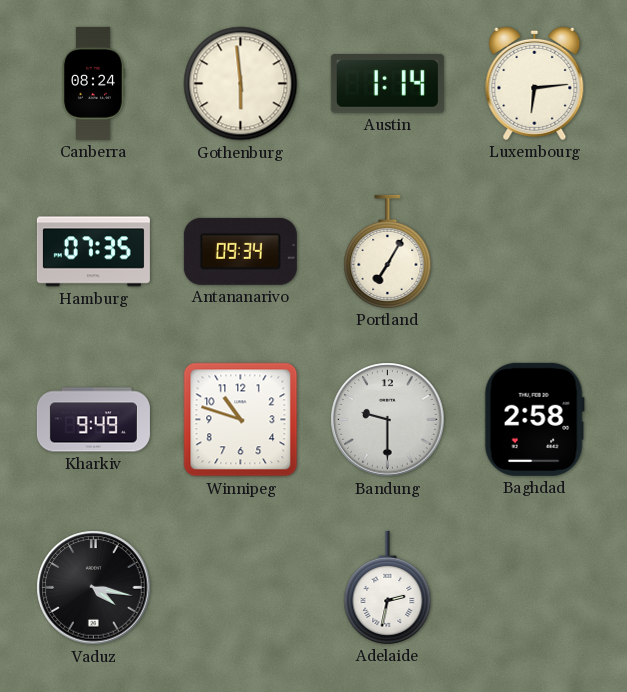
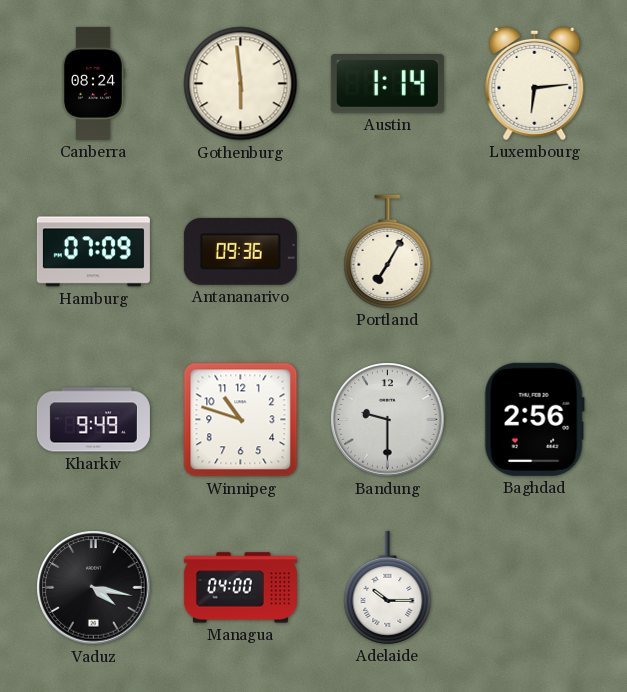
Hamburg: 07:35 -> 07:09
Antananarivo: 09:34 -> 09:36
Baghdad: 2:58 -> 2:56
Managua: none -> 04:00
Adelaide: 2:32 -> 10:15
